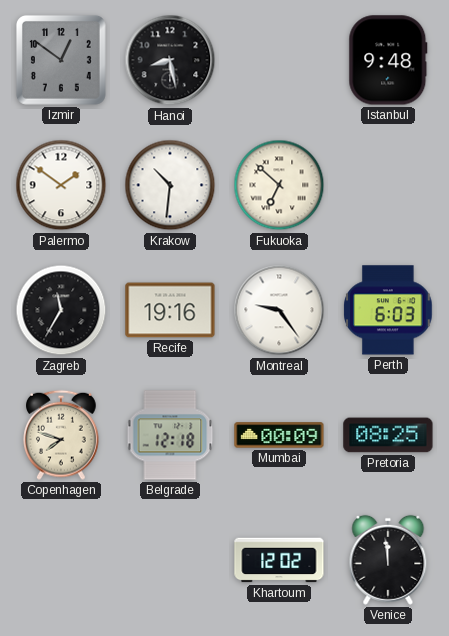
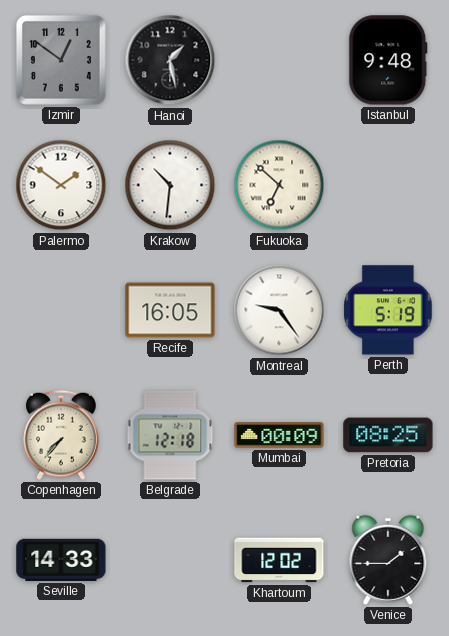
Hanoi: 8:28 -> 1:28
Zagreb: 11:35 -> none
Recife: 19:16 -> 16:05
Perth: 6:03 -> 5:19
Copenhagen: 7:48 -> 7:37
Seville: none -> 14:33
Venice: 11:59 -> 1:45
